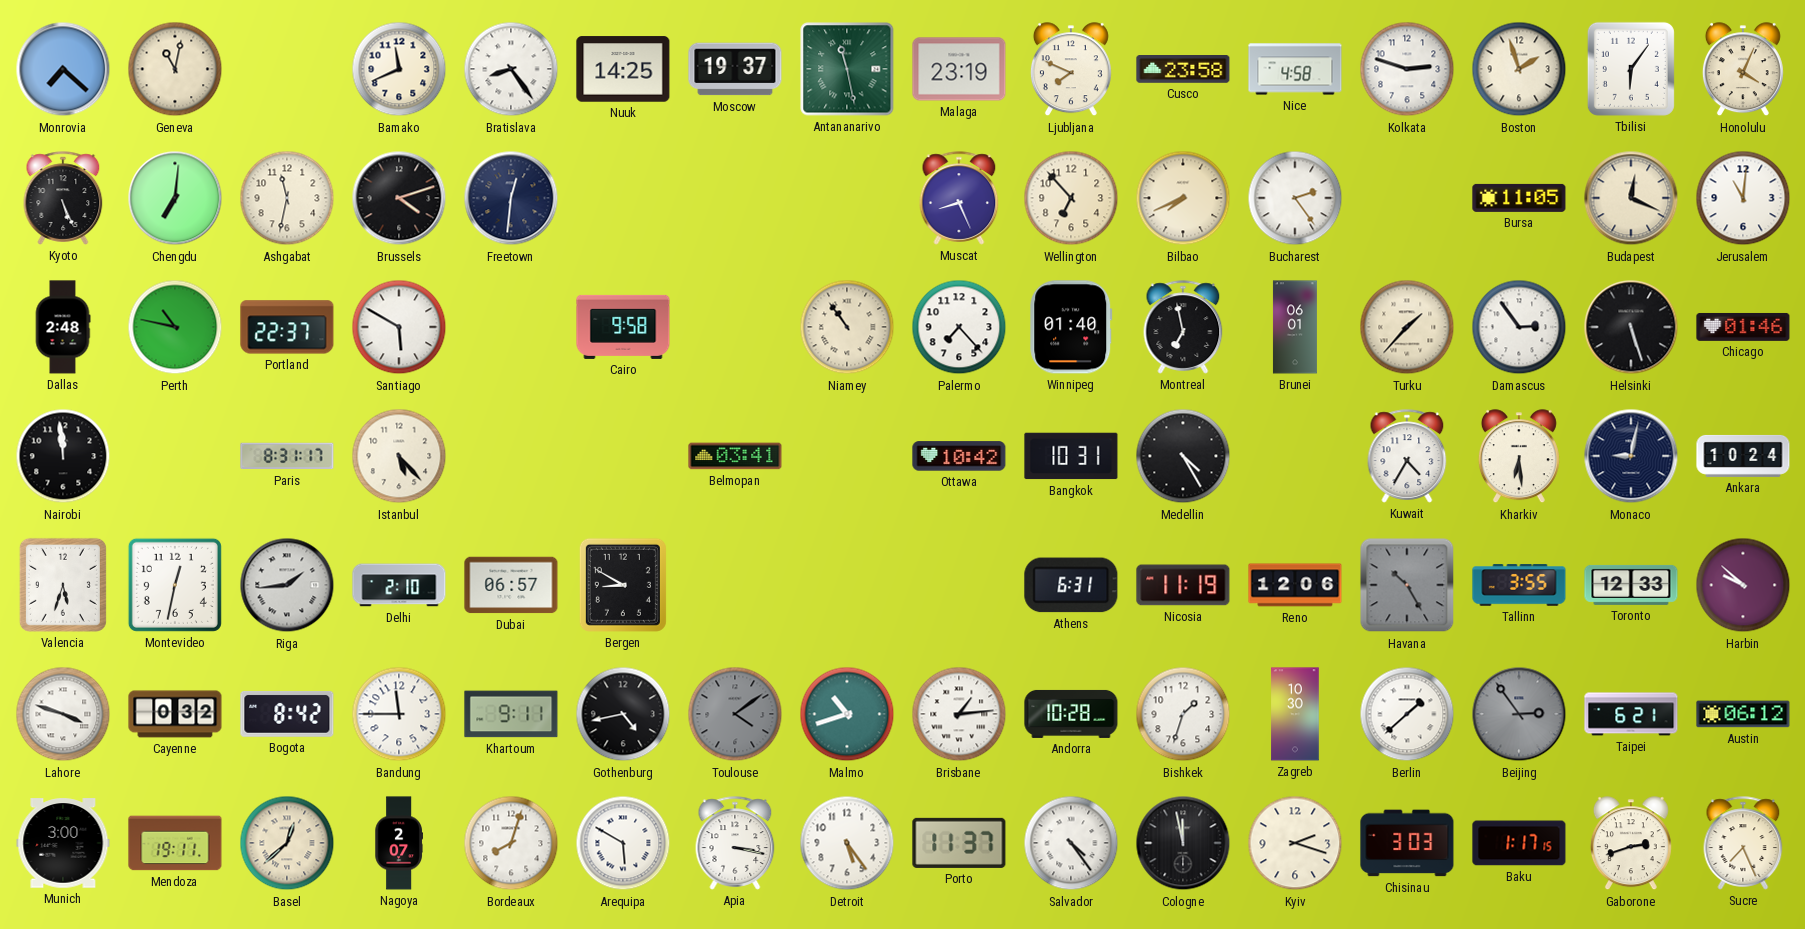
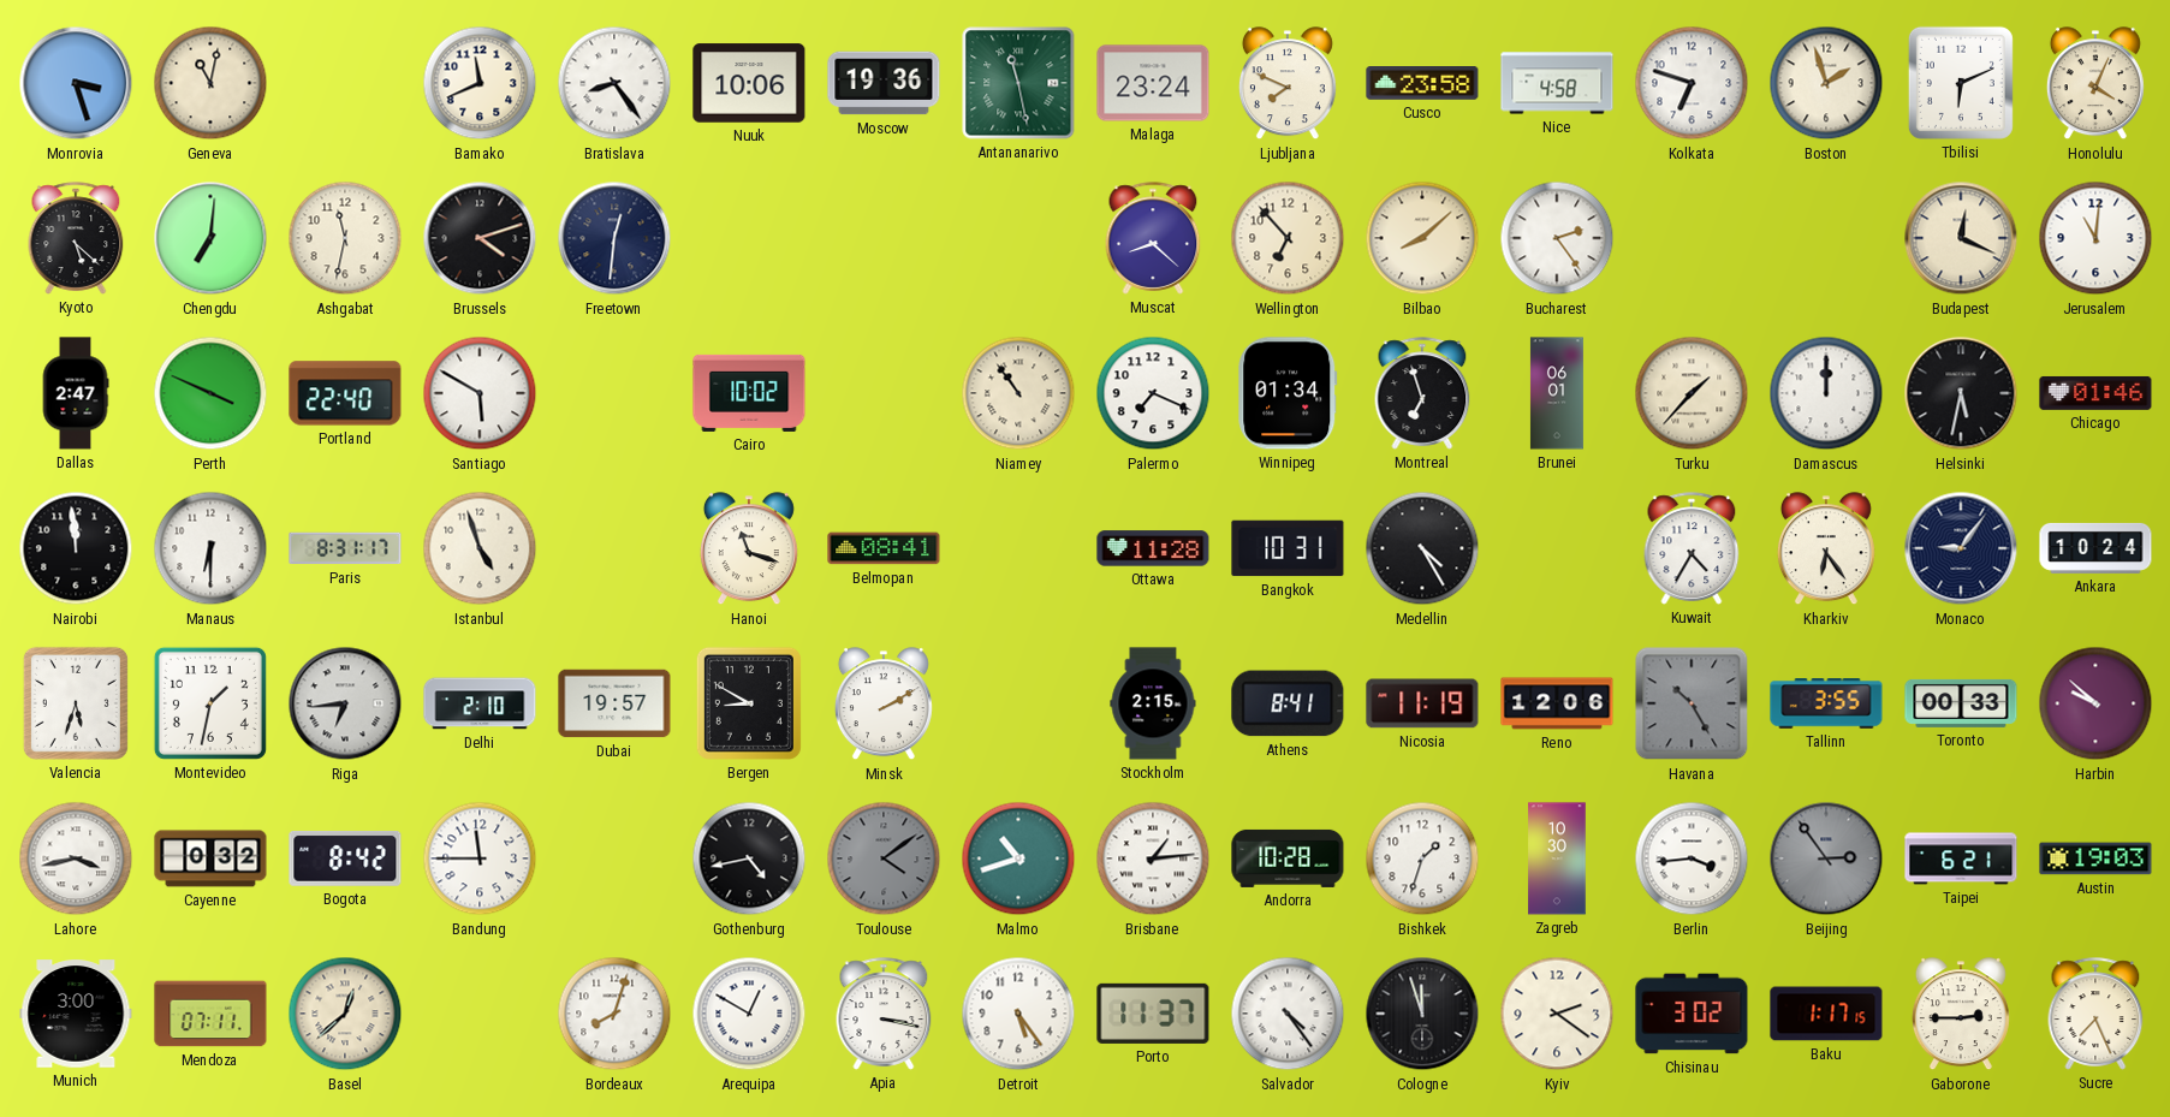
Monrovia: 7:22 -> 3:27
Nuuk: 14:25 -> 10:06
Moscow: 19:37 -> 19:36
Malaga: 23:19 -> 23:24
Kolkata: 2:48 -> 6:48
Tbilisi: 6:06 -> 6:11
Kyoto: 5:26 -> 5:22
Muscat: 8:26 -> 8:22
Bilbao: 7:41 -> 8:08
Bursa: 11:05 -> none
Dallas: 2:48 -> 2:47
Perth: 10:47 -> 3:49
Portland: 22:37 -> 22:40
Cairo: 9:58 -> 10:02
Palermo: 7:23 -> 7:19
Winnipeg: 01:40 -> 01:34
Montreal: 6:58 -> 6:57
Damascus: 2:54 -> 12:00
Helsinki: 5:27 -> 5:32
Manaus: none -> 6:30
Istanbul: 5:23 -> 4:57
Hanoi: none -> 11:18
Belmopan: 03:41 -> 08:41
Ottawa: 10:42 -> 11:28
Kharkiv: 6:29 -> 6:24
Monaco: 9:02 -> 9:06
Montevideo: 12:32 -> 1:32
Riga: 1:44 -> 6:44
Dubai: 06:57 -> 19:57
Minsk: none -> 2:10
Stockholm: none -> 2:15
Athens: 6:31 -> 8:41
Toronto: 12:33 -> 00:33
Lahore: 3:48 -> 3:43
Khartoum: 9:11 -> none
Berlin: 1:38 -> 3:44
Austin: 06:12 -> 19:03
Mendoza: 19:11 -> 07:11
Nagoya: 2:07 -> none
Arequipa: 5:50 -> 12:50
Cologne: 11:58 -> 11:57
Kyiv: 2:18 -> 2:21
Chisinau: 3:03 -> 3:02
Gaborone: 2:42 -> 2:45
